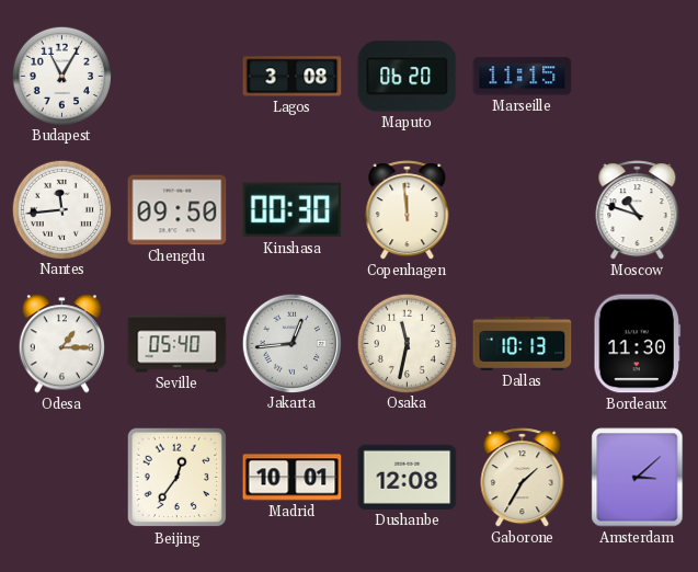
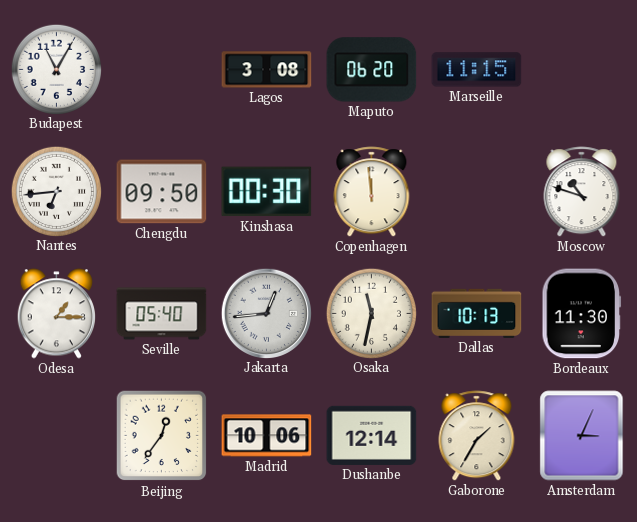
Nantes: 11:44 -> 6:44
Madrid: 10:01 -> 10:06
Dushanbe: 12:08 -> 12:14
Amsterdam: 3:08 -> 3:04
